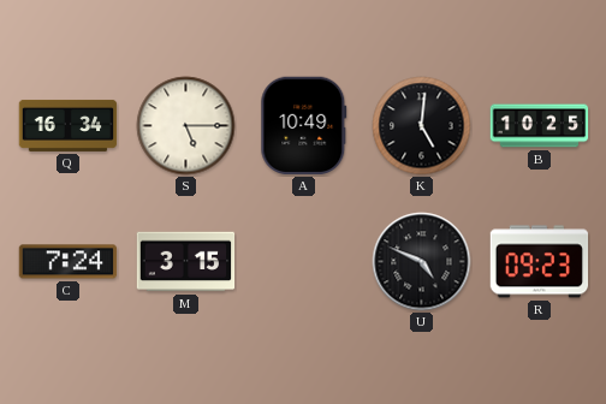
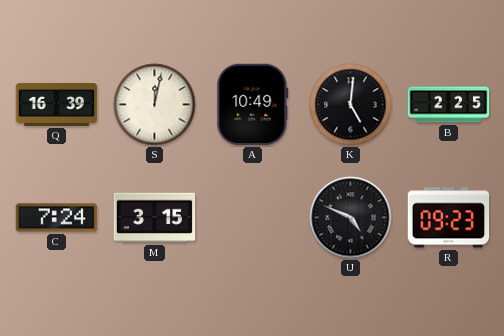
Q: 16:34 -> 16:39
S: 5:15 -> 12:02
B: 10:25 -> 2:25
